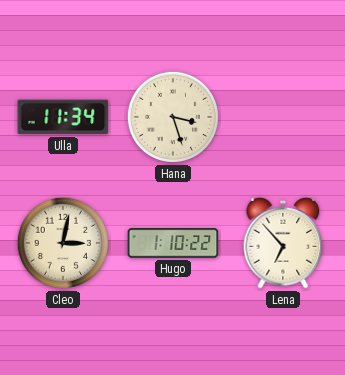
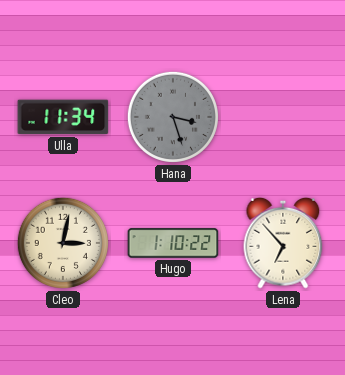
Hana dial: cream -> grey
